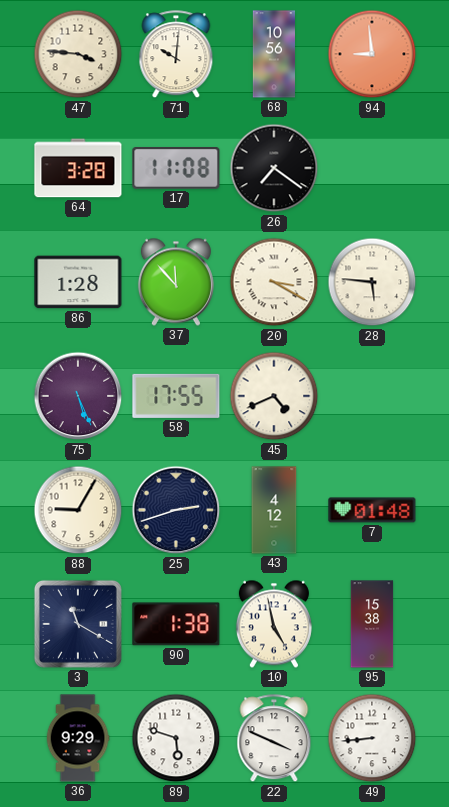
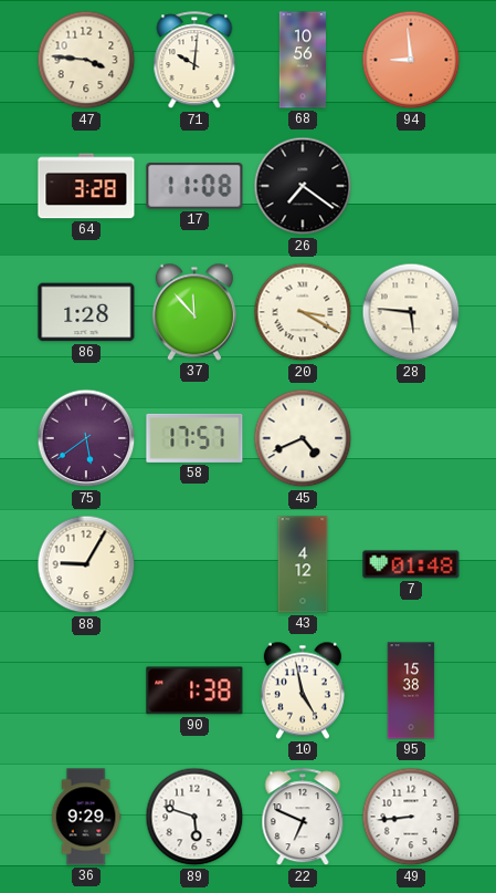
75: 5:26 -> 5:39
58: 17:55 -> 17:57
25: 2:42 -> none
3: 11:20 -> none
22: 3:49 -> 6:49
